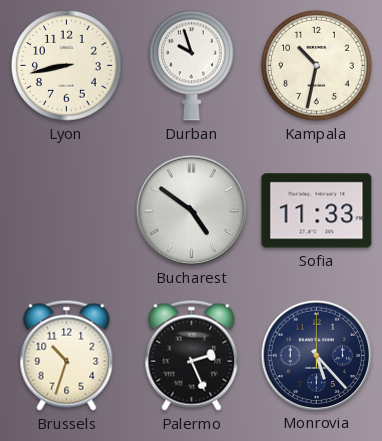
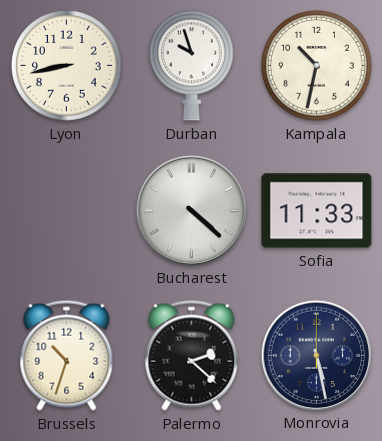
Bucharest: 4:51 -> 4:22
Palermo: 2:26 -> 2:22
Monrovia: 5:23 -> 5:28
